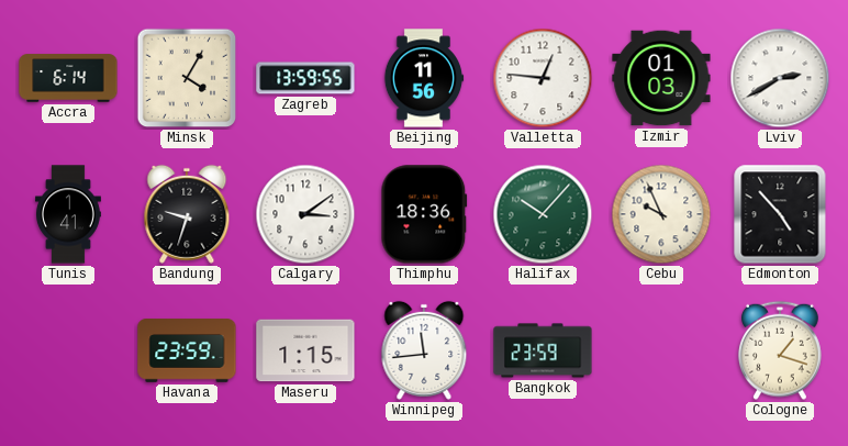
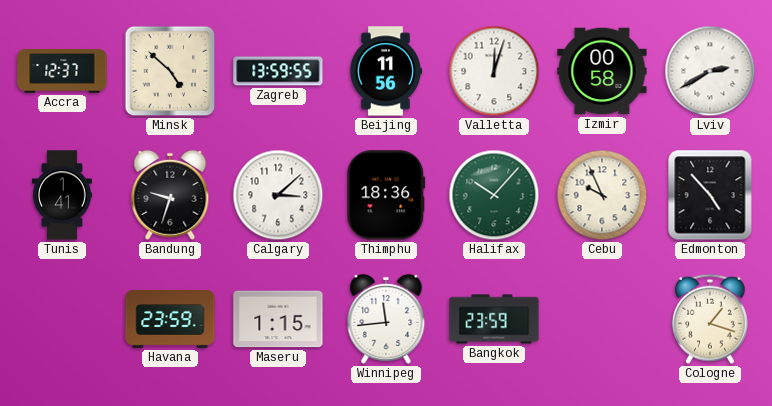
Accra: 6:14 -> 12:37
Minsk: 4:05 -> 4:52
Valletta: 12:46 -> 12:03
Izmir: 01:03 -> 00:58
Calgary: 3:09 -> 3:08
